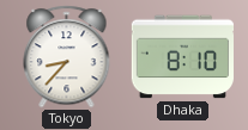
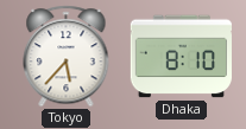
Tokyo: 8:37 -> 5:37
